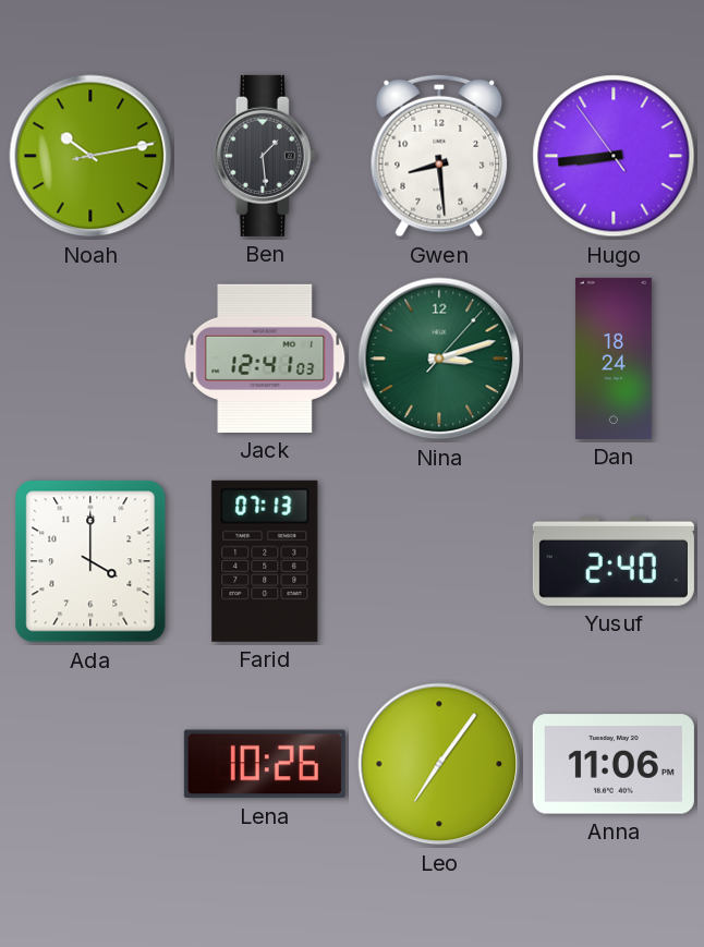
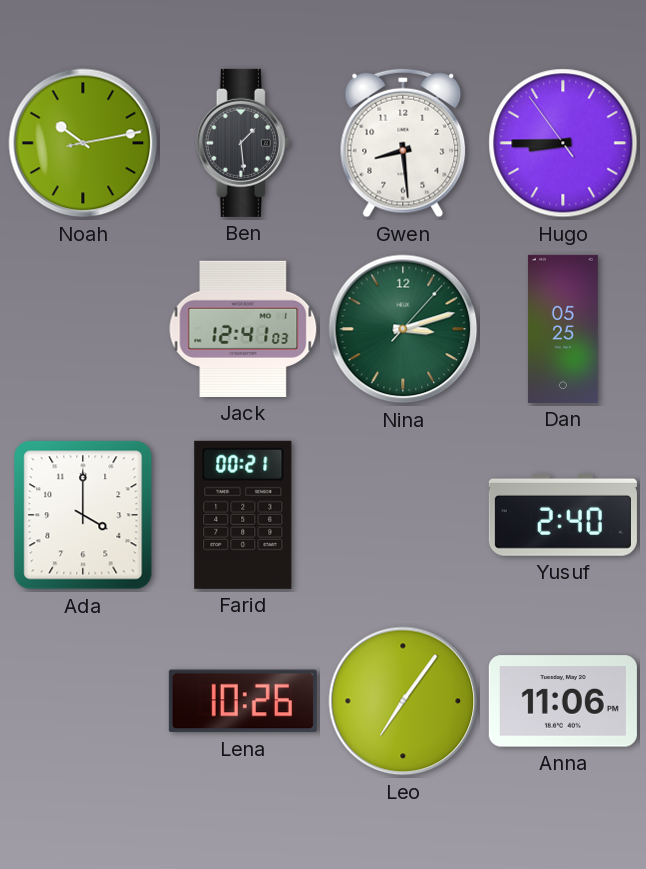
Hugo: 8:43 -> 8:44
Dan: 18:24 -> 05:25
Farid: 07:13 -> 00:21
